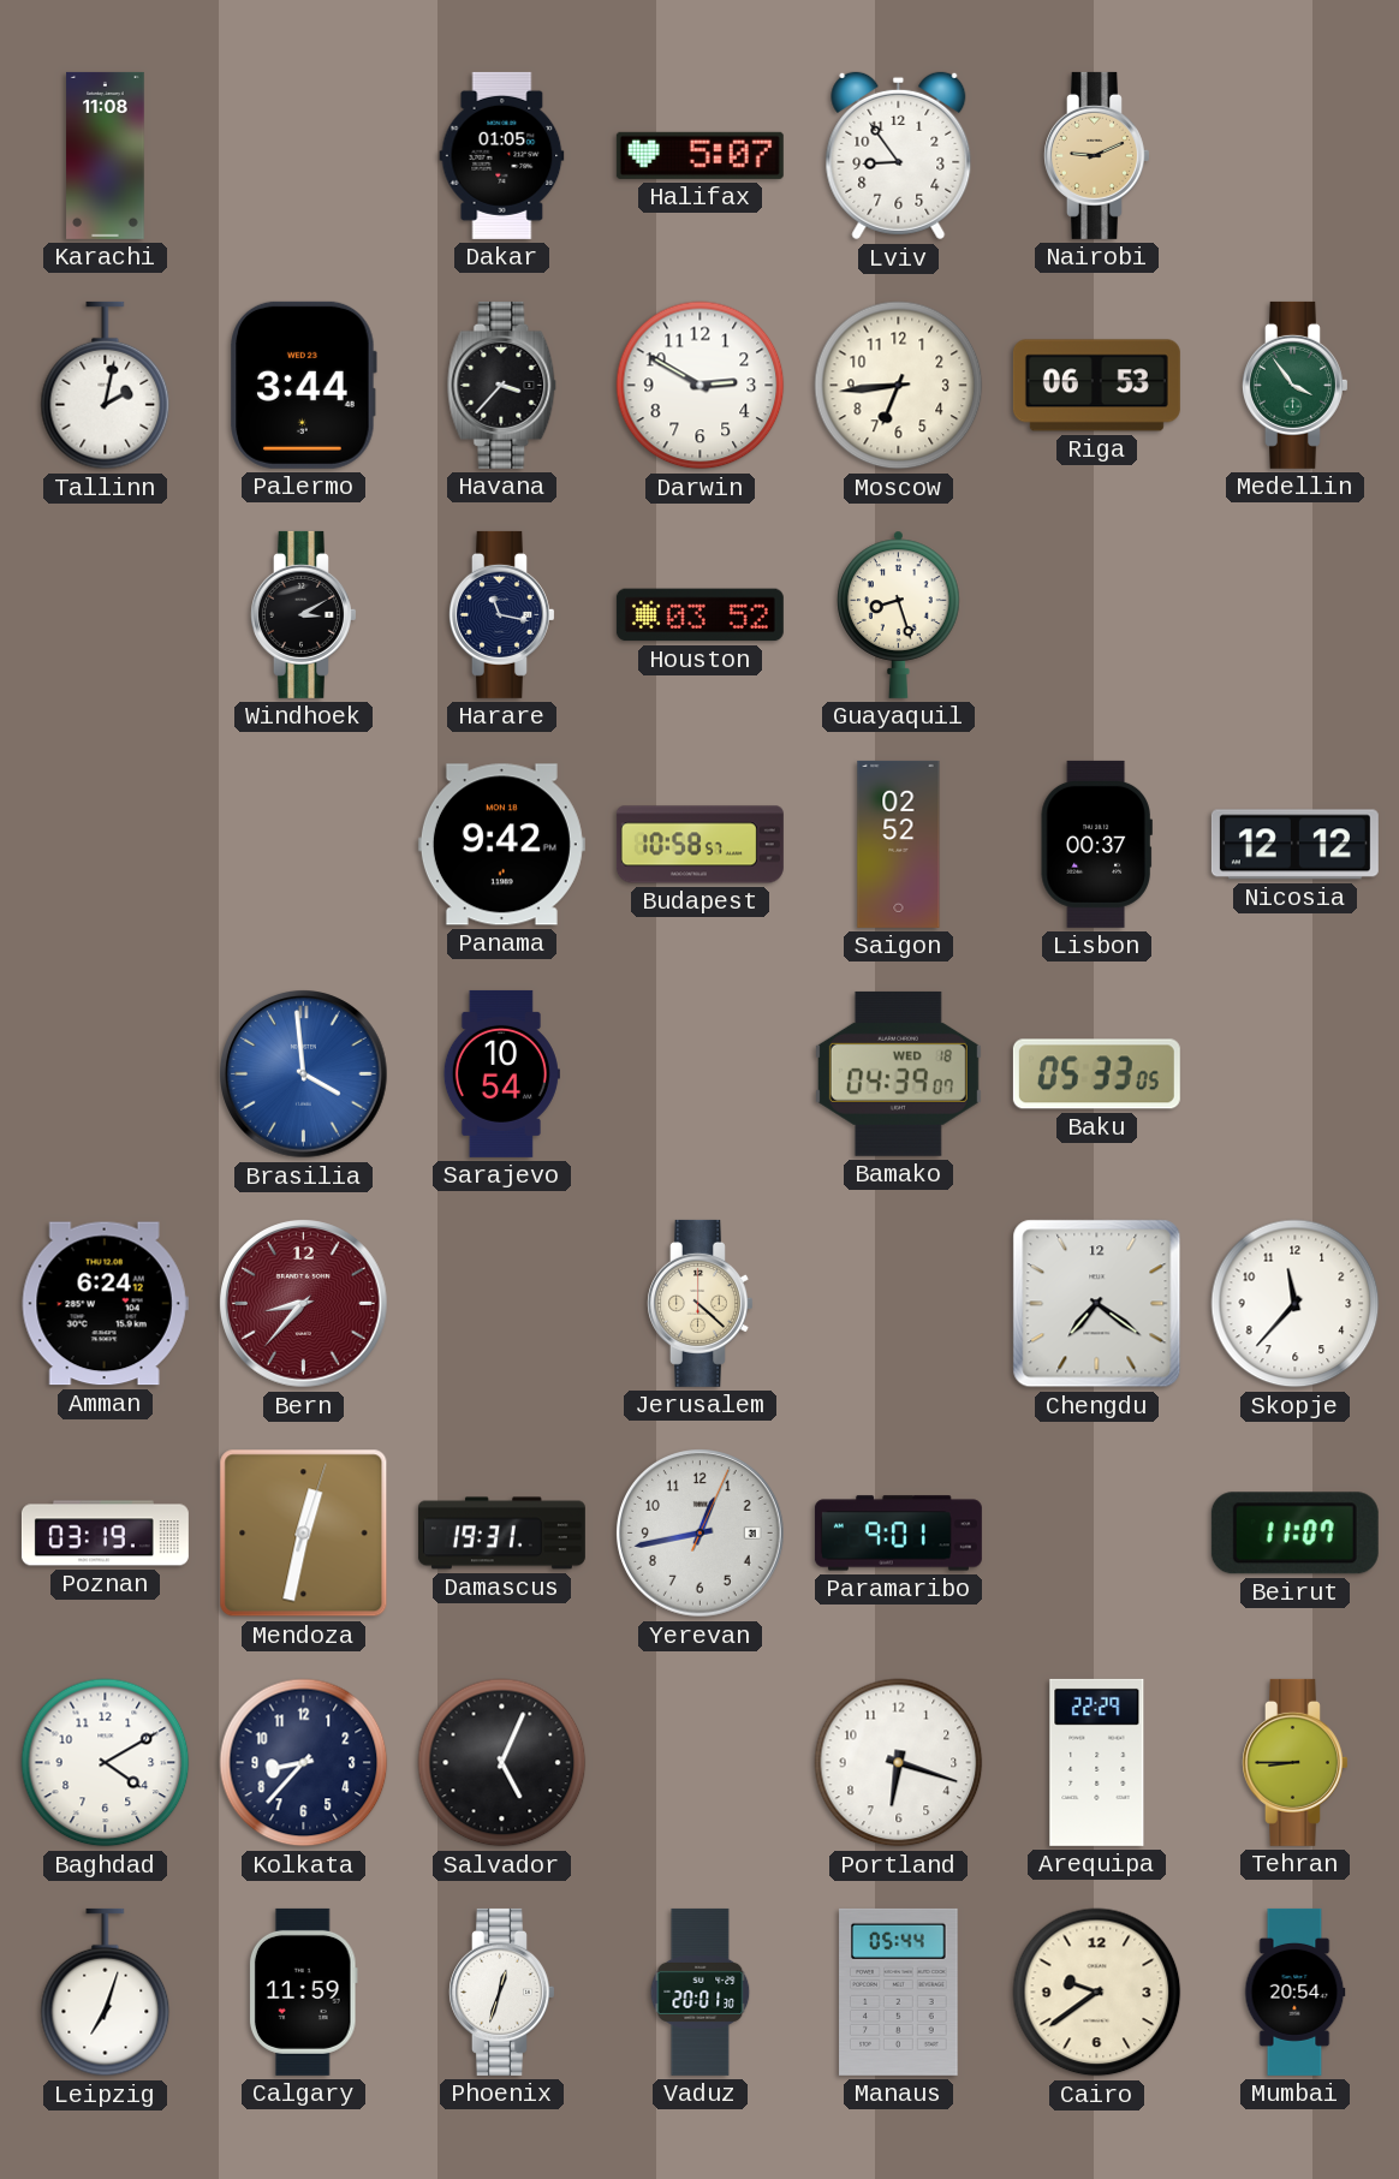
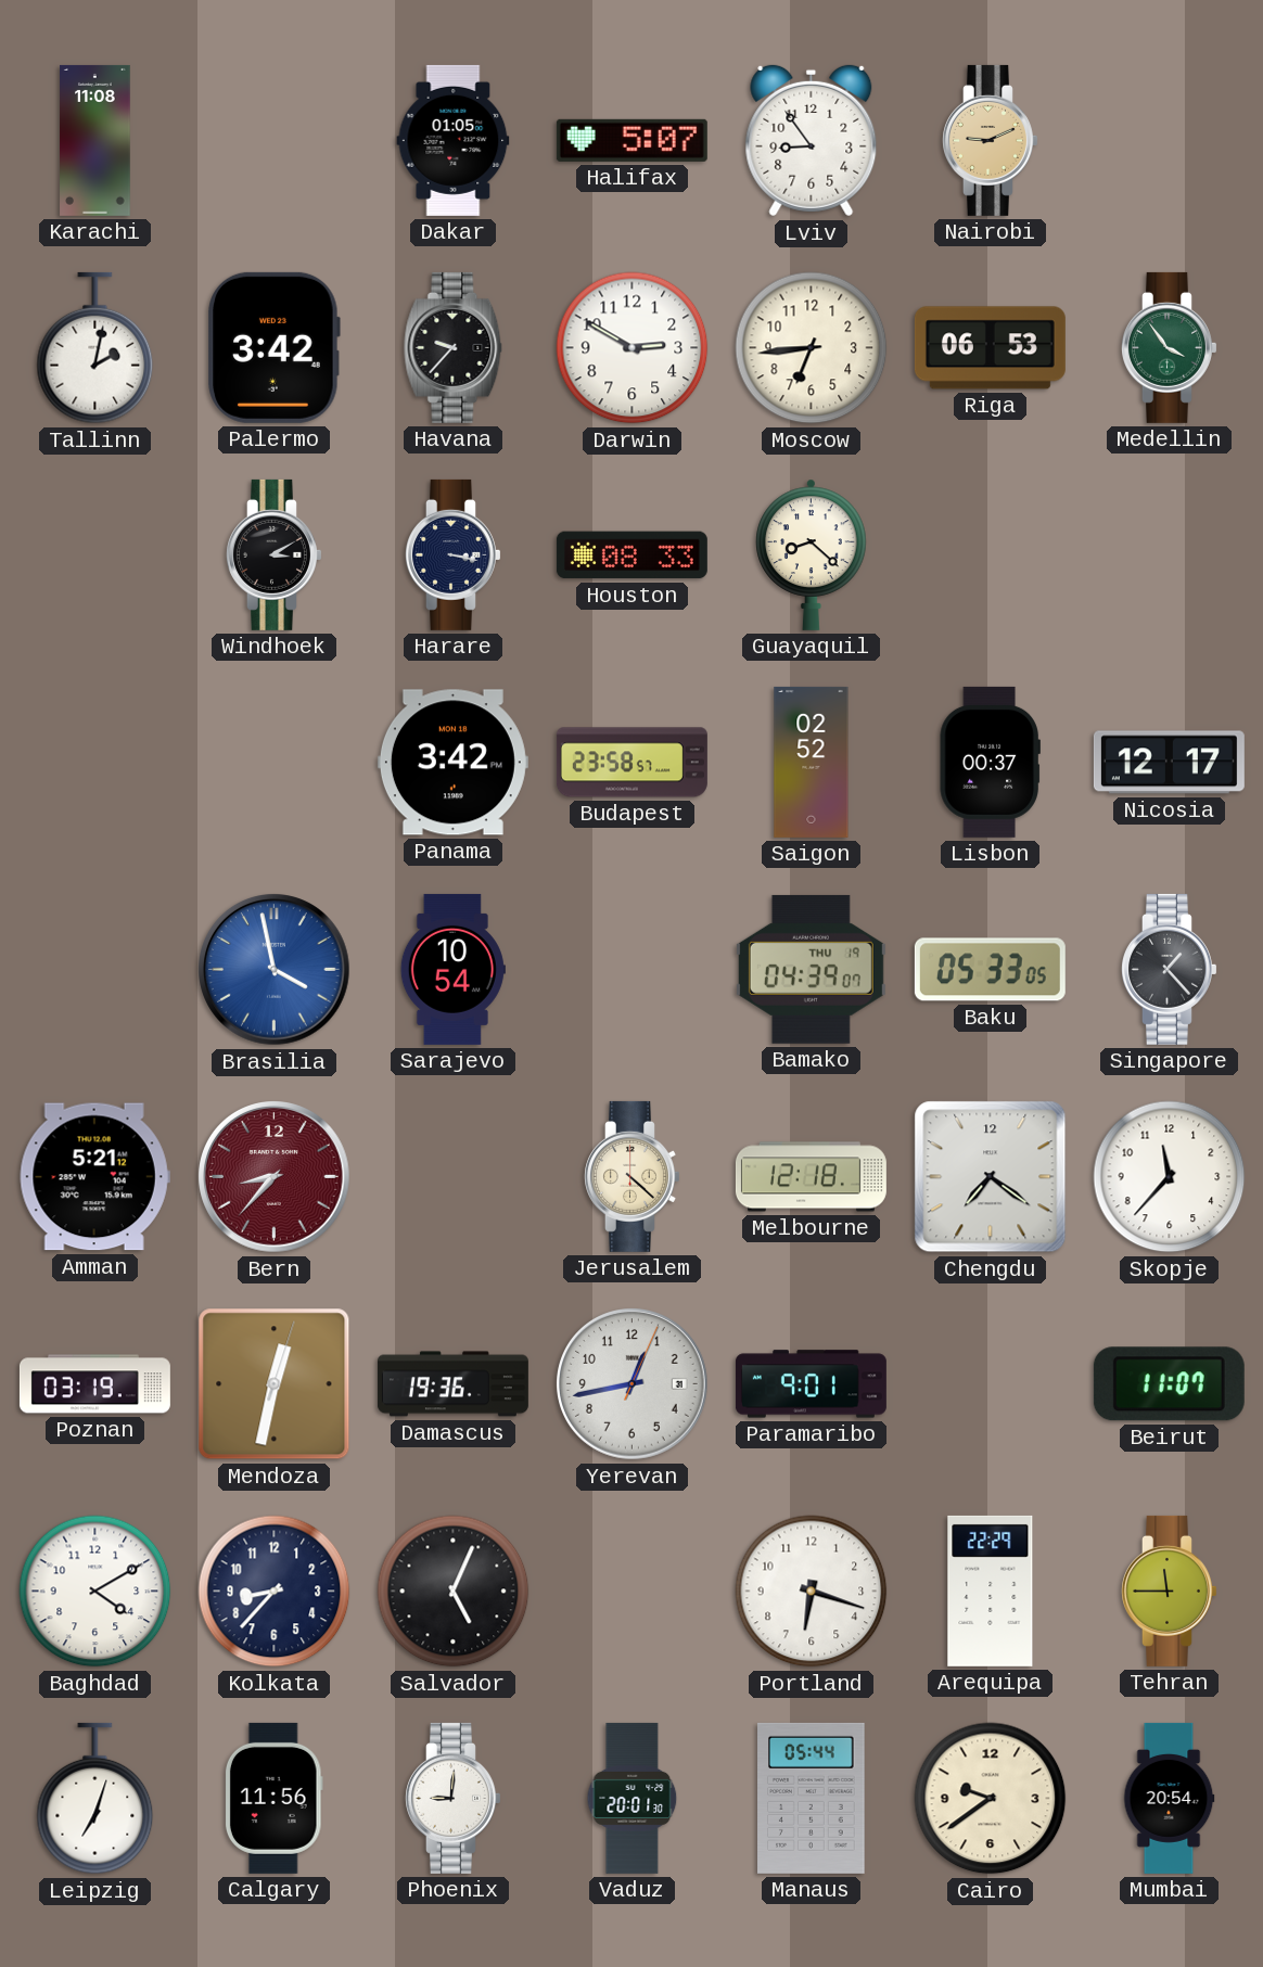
Palermo: 3:44 -> 3:42
Havana: 3:37 -> 9:37
Harare: 11:17 -> 3:17
Houston: 03:52 -> 08:33
Guayaquil: 8:27 -> 8:22
Panama: 9:42 -> 3:42
Budapest: 10:58 -> 23:58
Nicosia: 12:12 -> 12:17
Brasilia: 3:59 -> 3:58
Bamako date: WED 18 -> THU 19
Singapore: none -> 1:23
Amman: 6:24 -> 5:21
Melbourne: none -> 12:18
Damascus: 19:31 -> 19:36
Tehran: 8:45 -> 11:45
Calgary: 11:59 -> 11:56
Phoenix: 12:33 -> 9:01
